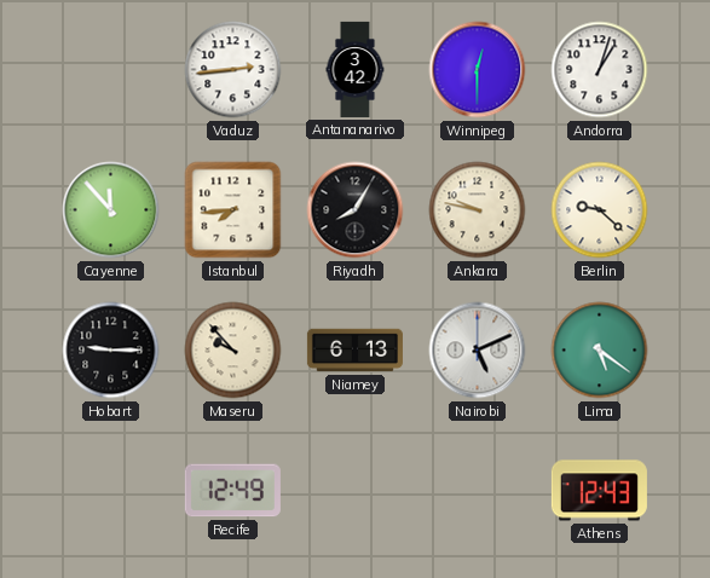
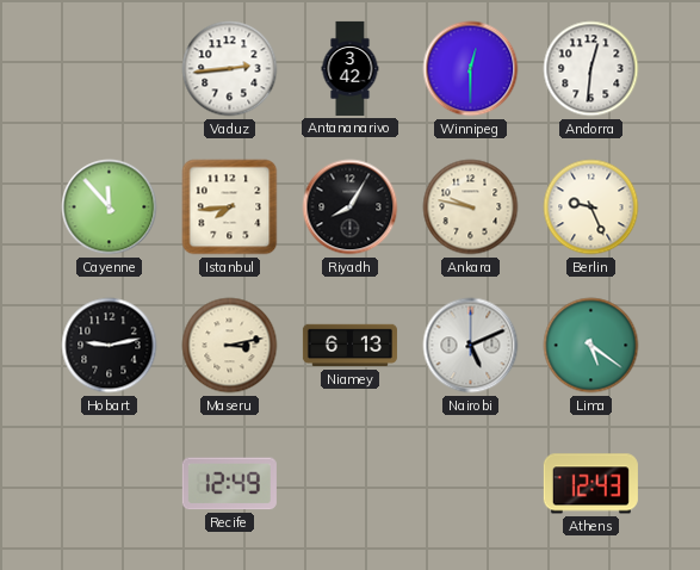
Andorra: 1:03 -> 12:31
Berlin: 9:22 -> 9:26
Hobart: 9:15 -> 9:13
Maseru: 9:53 -> 3:13
